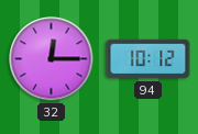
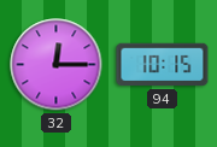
94: 10:12 -> 10:15
